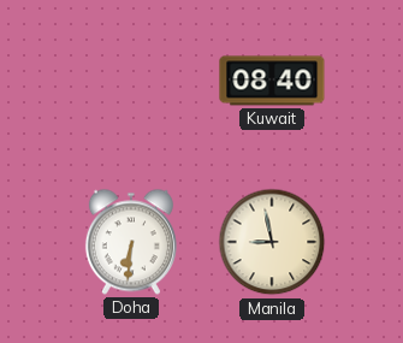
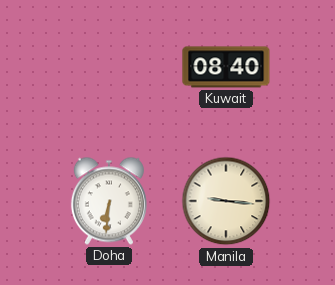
Manila: 8:58 -> 9:16
